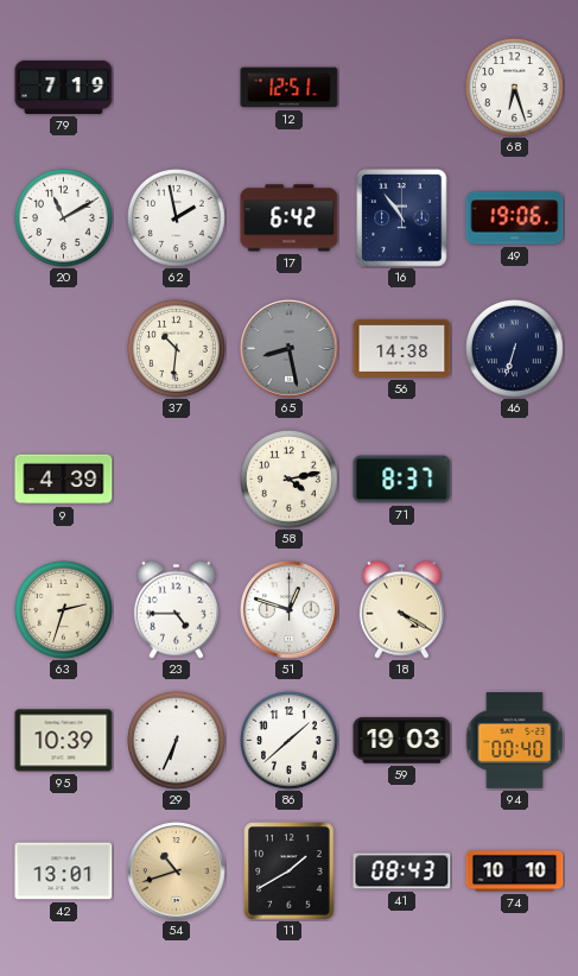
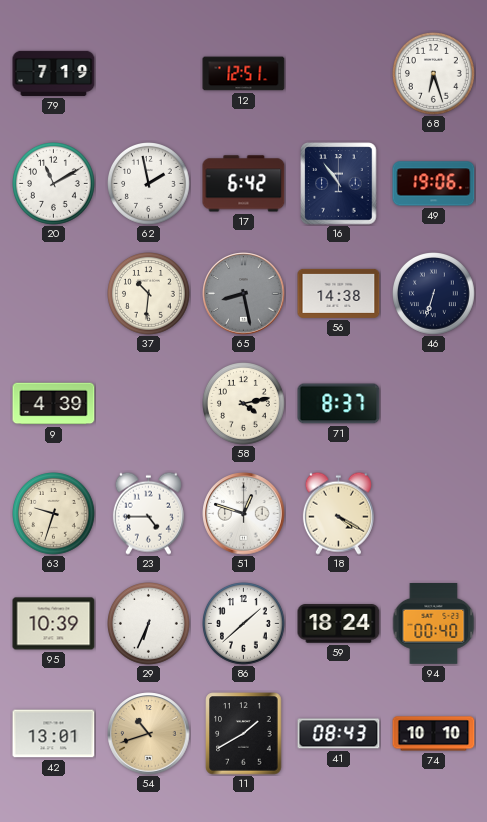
63: 2:33 -> 9:33
59: 19:03 -> 18:24
